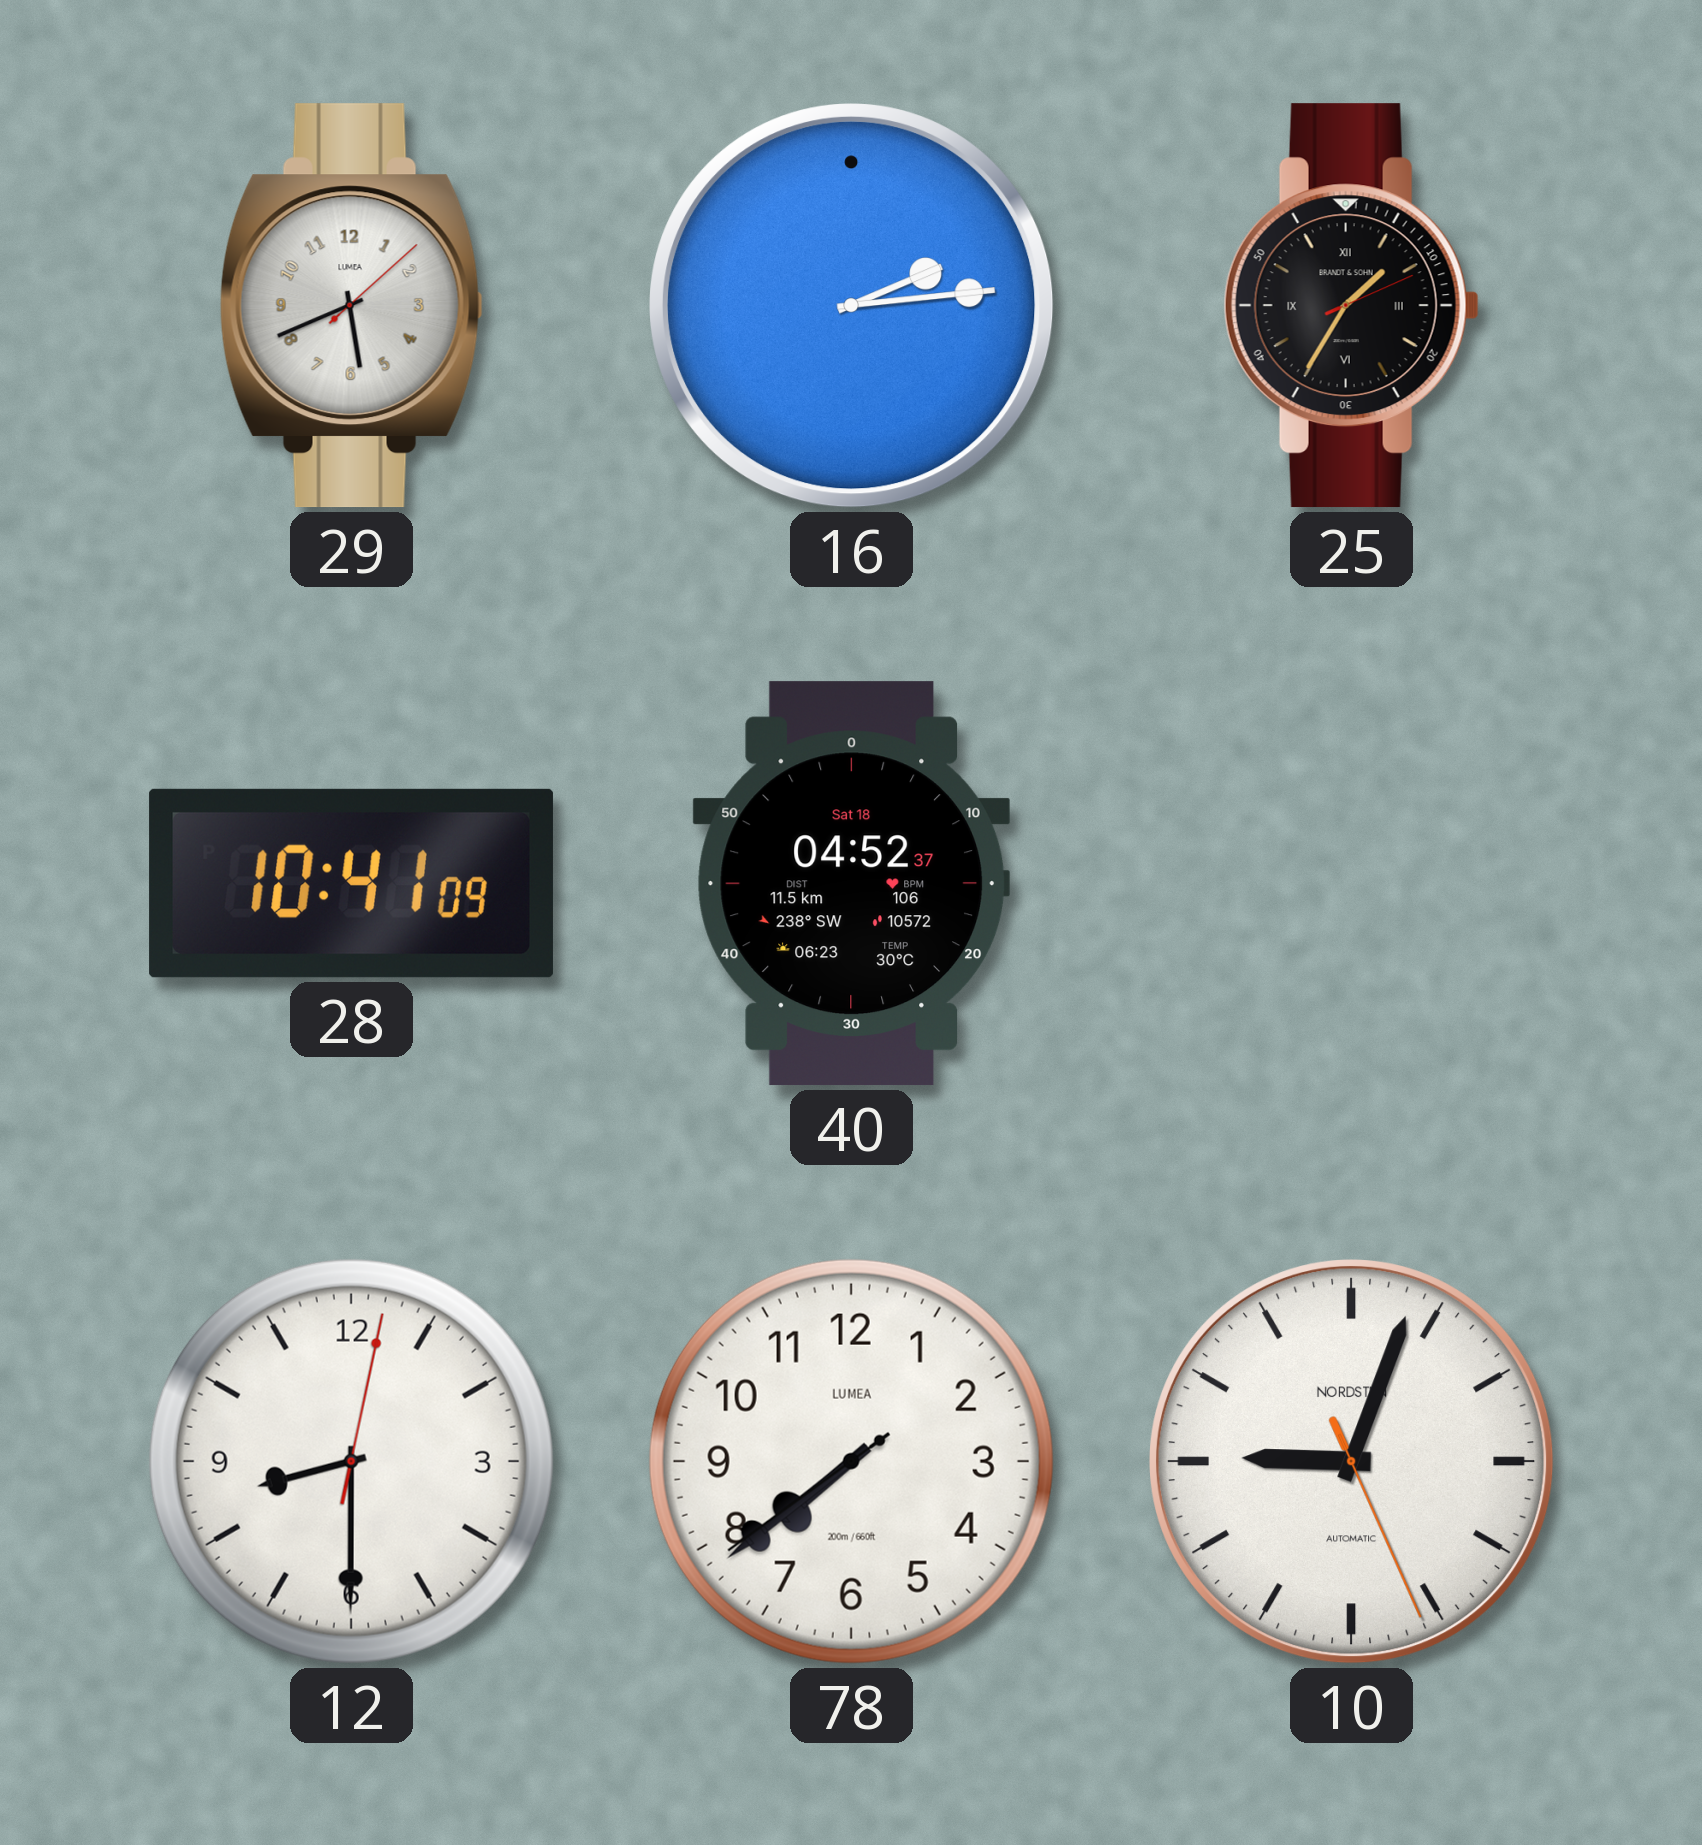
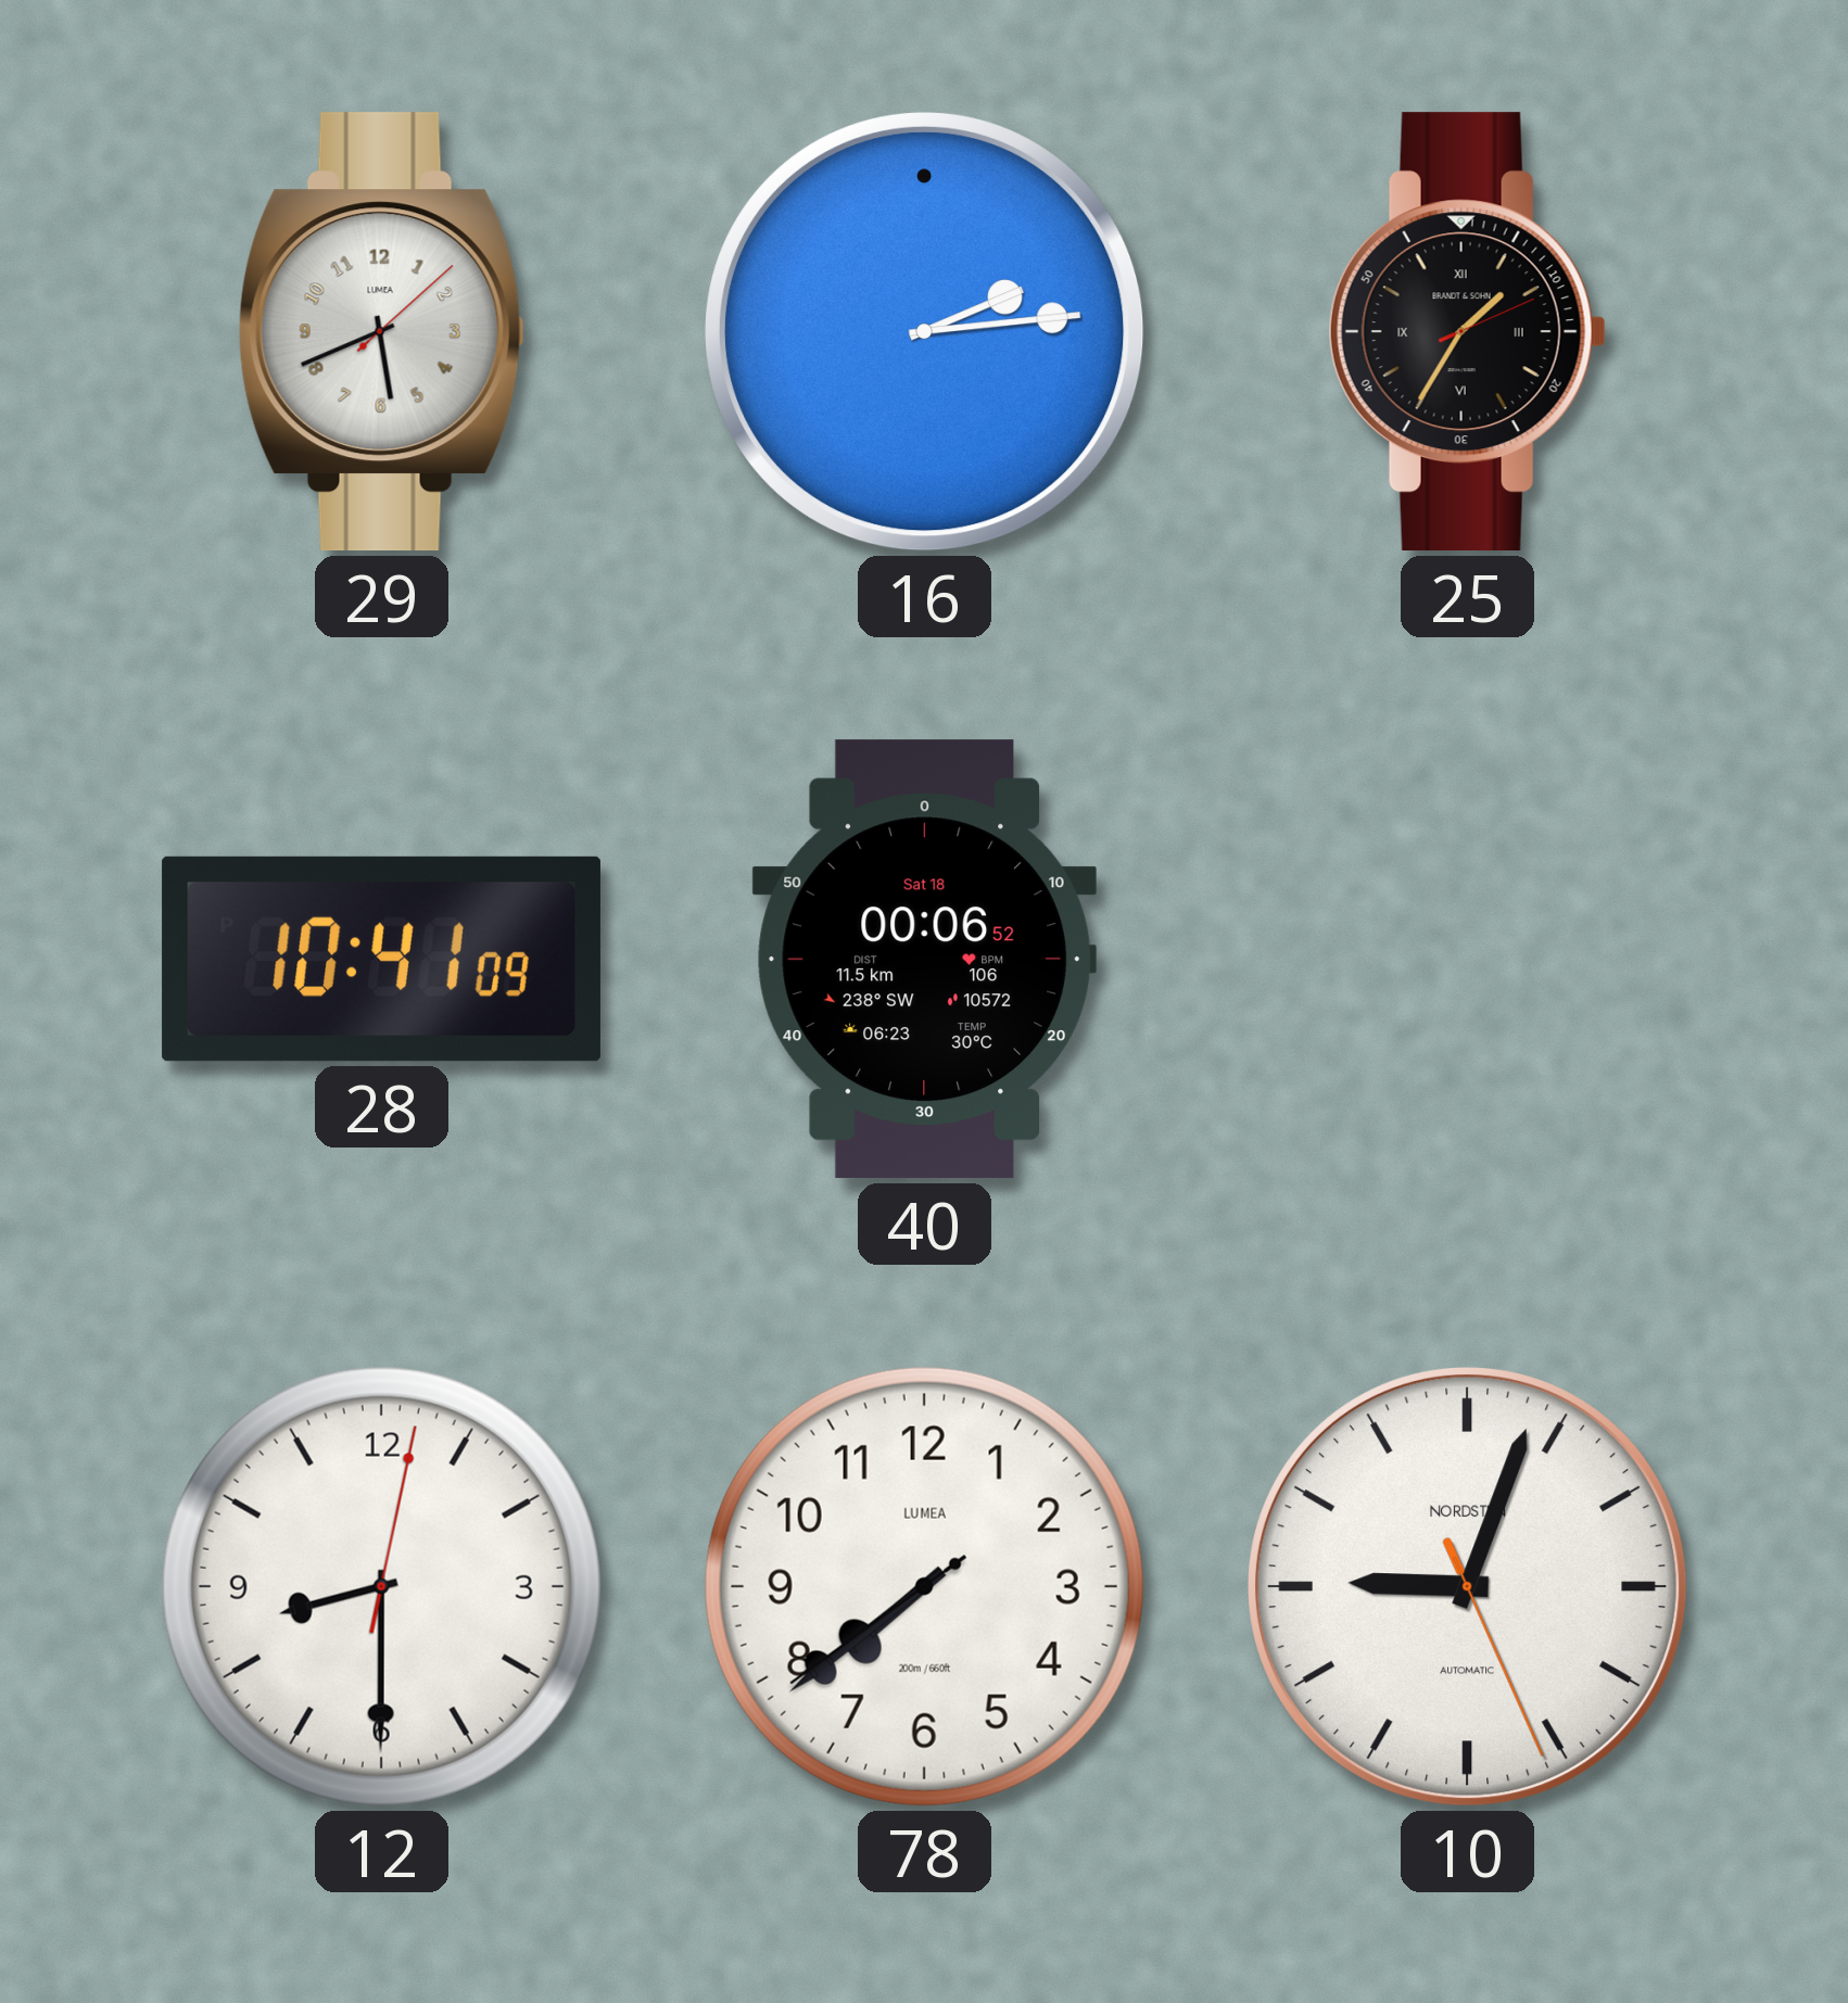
40: 04:52 -> 00:06
